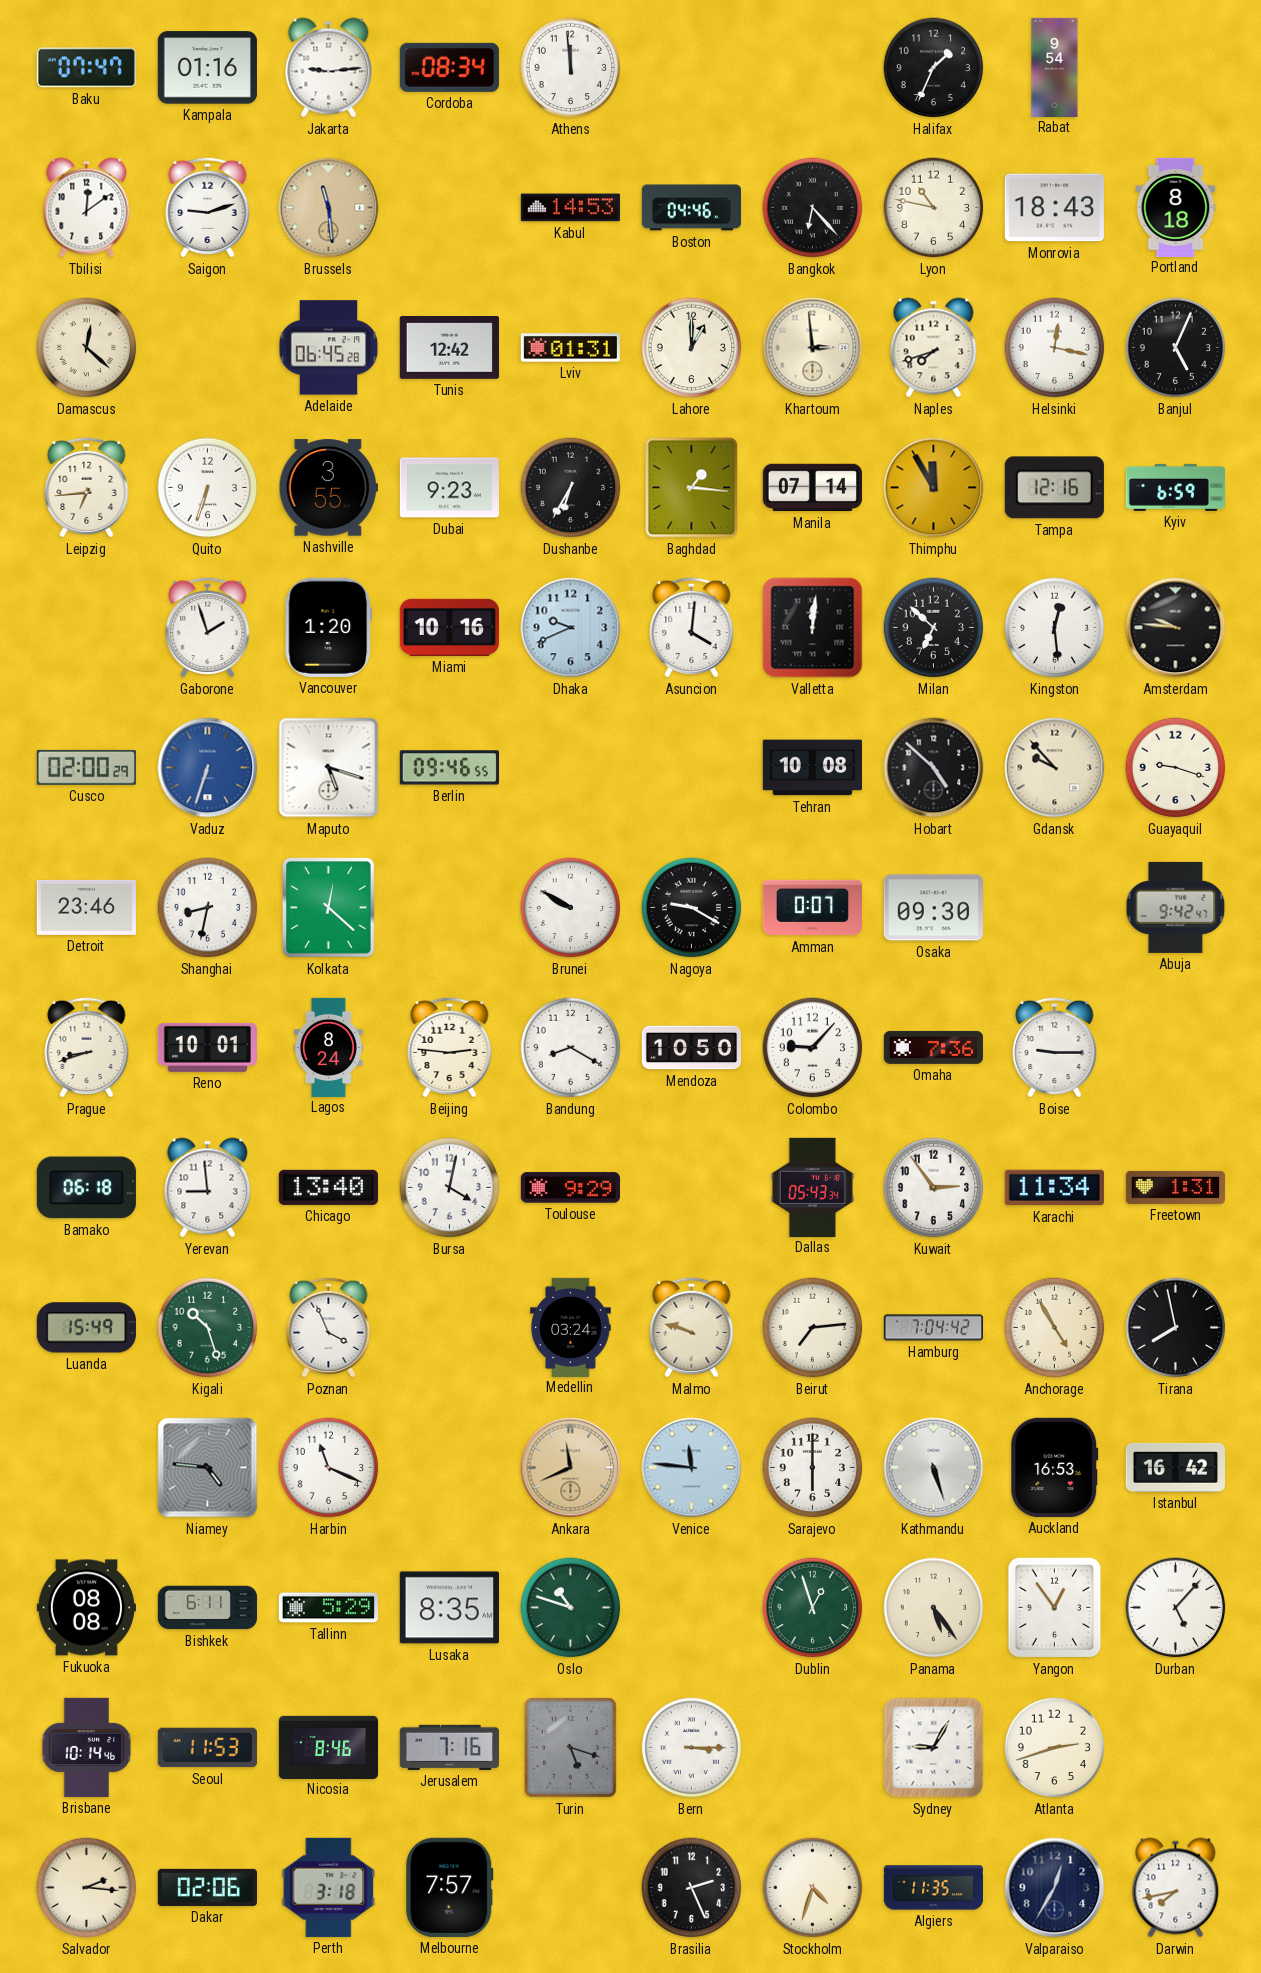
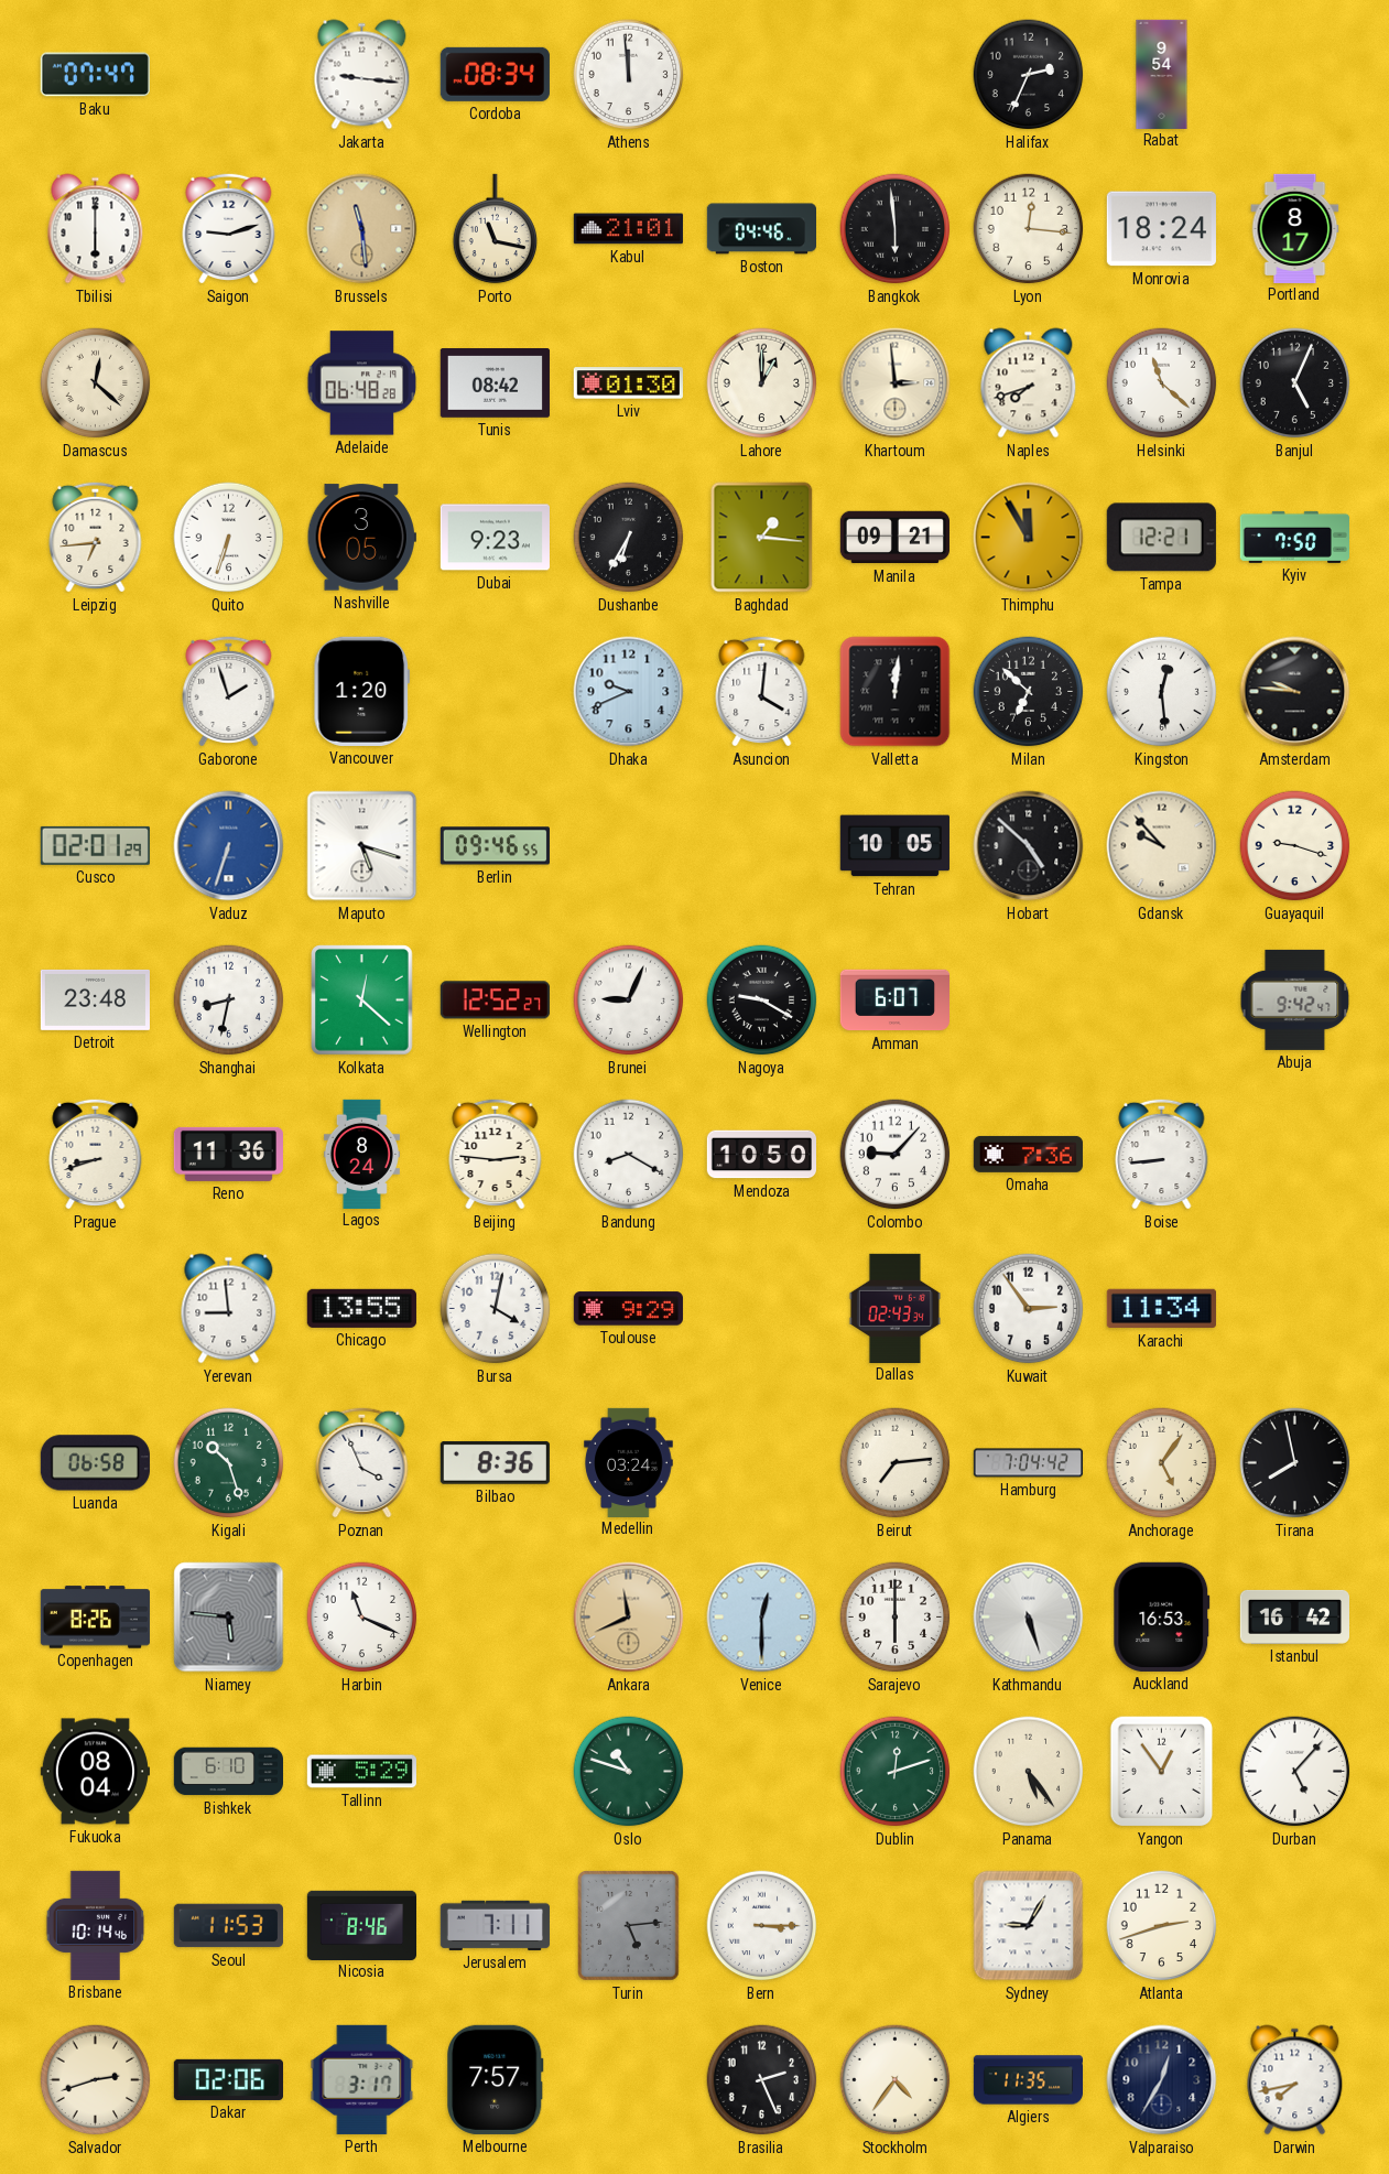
Kampala: 01:16 -> none
Jakarta: 9:14 -> 9:16
Halifax: 1:34 -> 2:34
Tbilisi: 12:09 -> 6:00
Porto: none -> 11:17
Kabul: 14:53 -> 21:01
Bangkok: 6:23 -> 5:59
Lyon: 10:47 -> 12:16
Monrovia: 18:43 -> 18:24
Portland: 8:18 -> 8:17
Adelaide: 06:45 -> 06:48
Tunis: 12:42 -> 08:42
Lviv: 01:31 -> 01:30
Helsinki: 12:17 -> 11:22
Nashville: 3:55 -> 3:05
Manila: 07:14 -> 09:21
Tampa: 12:16 -> 12:21
Kyiv: 6:59 -> 7:50
Miami: 10:16 -> none
Cusco: 02:00 -> 02:01
Tehran: 10:08 -> 10:05
Detroit: 23:46 -> 23:48
Wellington: none -> 12:52
Brunei: 9:50 -> 9:04
Amman: 0:07 -> 6:07
Osaka: 09:30 -> none
Reno: 10:01 -> 11:36
Boise: 9:15 -> 8:44
Bamako: 06:18 -> none
Chicago: 13:40 -> 13:55
Dallas: 05:43 -> 02:43
Freetown: 1:31 -> none
Luanda: 15:49 -> 06:58
Bilbao: none -> 8:36
Malmo: 9:48 -> none
Anchorage: 4:55 -> 5:06
Copenhagen: none -> 8:26
Niamey: 4:46 -> 5:46
Venice: 11:46 -> 12:30
Fukuoka: 08:08 -> 08:04
Bishkek: 6:11 -> 6:10
Lusaka: 8:35 -> none
Dublin: 12:57 -> 12:12
Jerusalem: 7:16 -> 7:11
Turin: 5:18 -> 5:14
Salvador: 2:16 -> 2:42
Perth: 3:18 -> 3:17
Stockholm: 4:33 -> 4:36
